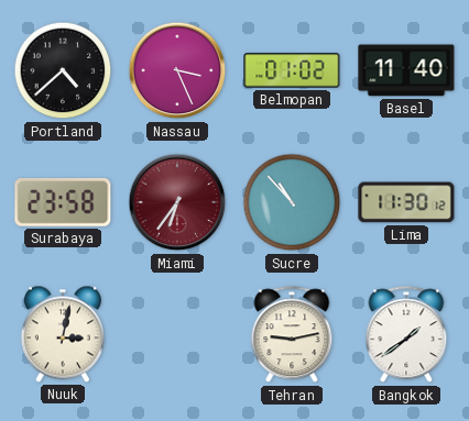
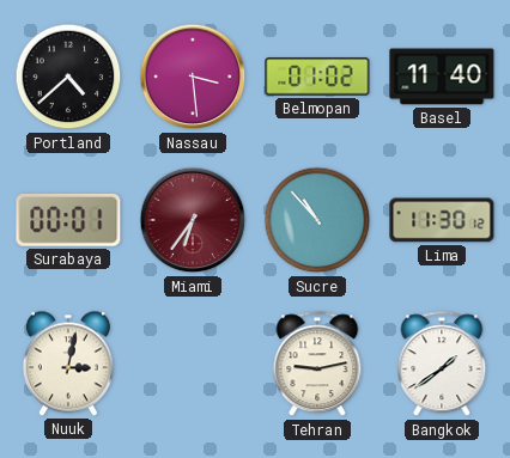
Nassau: 3:26 -> 3:29
Surabaya: 23:58 -> 00:01
